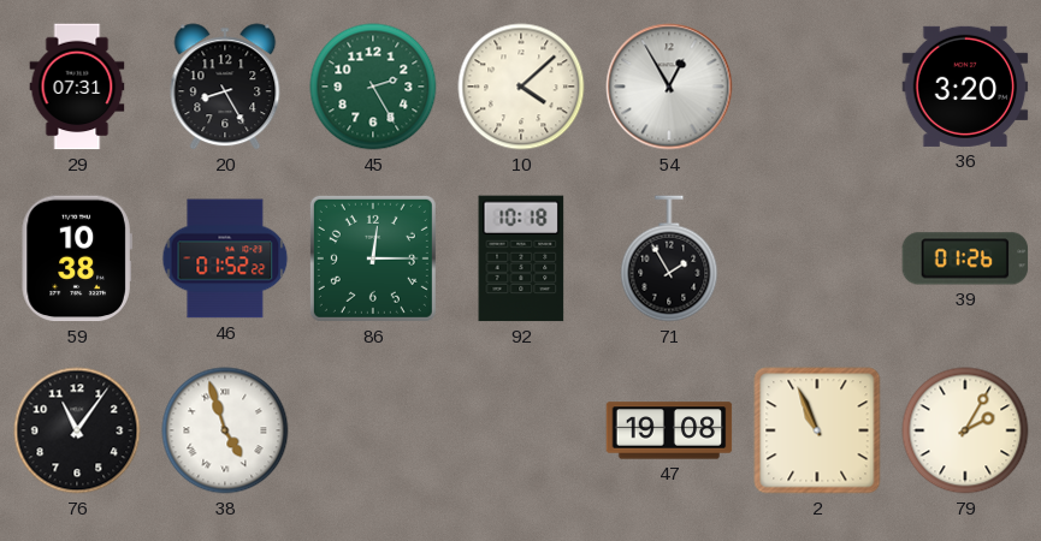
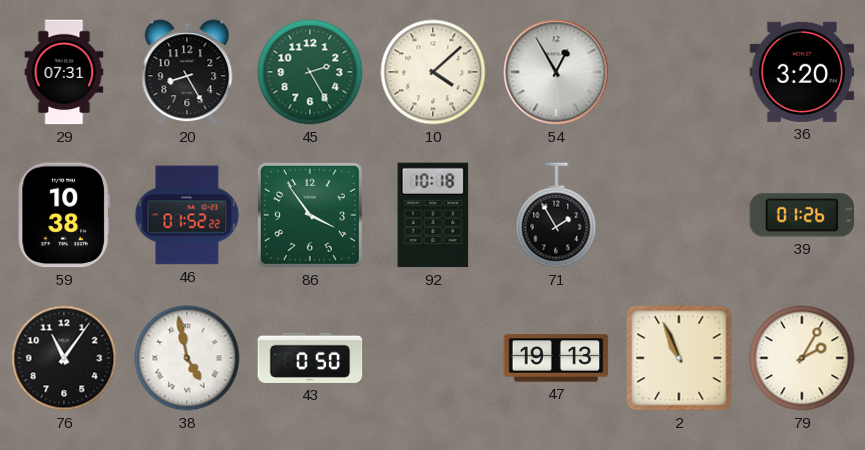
86: 12:15 -> 3:54
38: 4:57 -> 4:58
43: none -> 0:50
47: 19:08 -> 19:13
